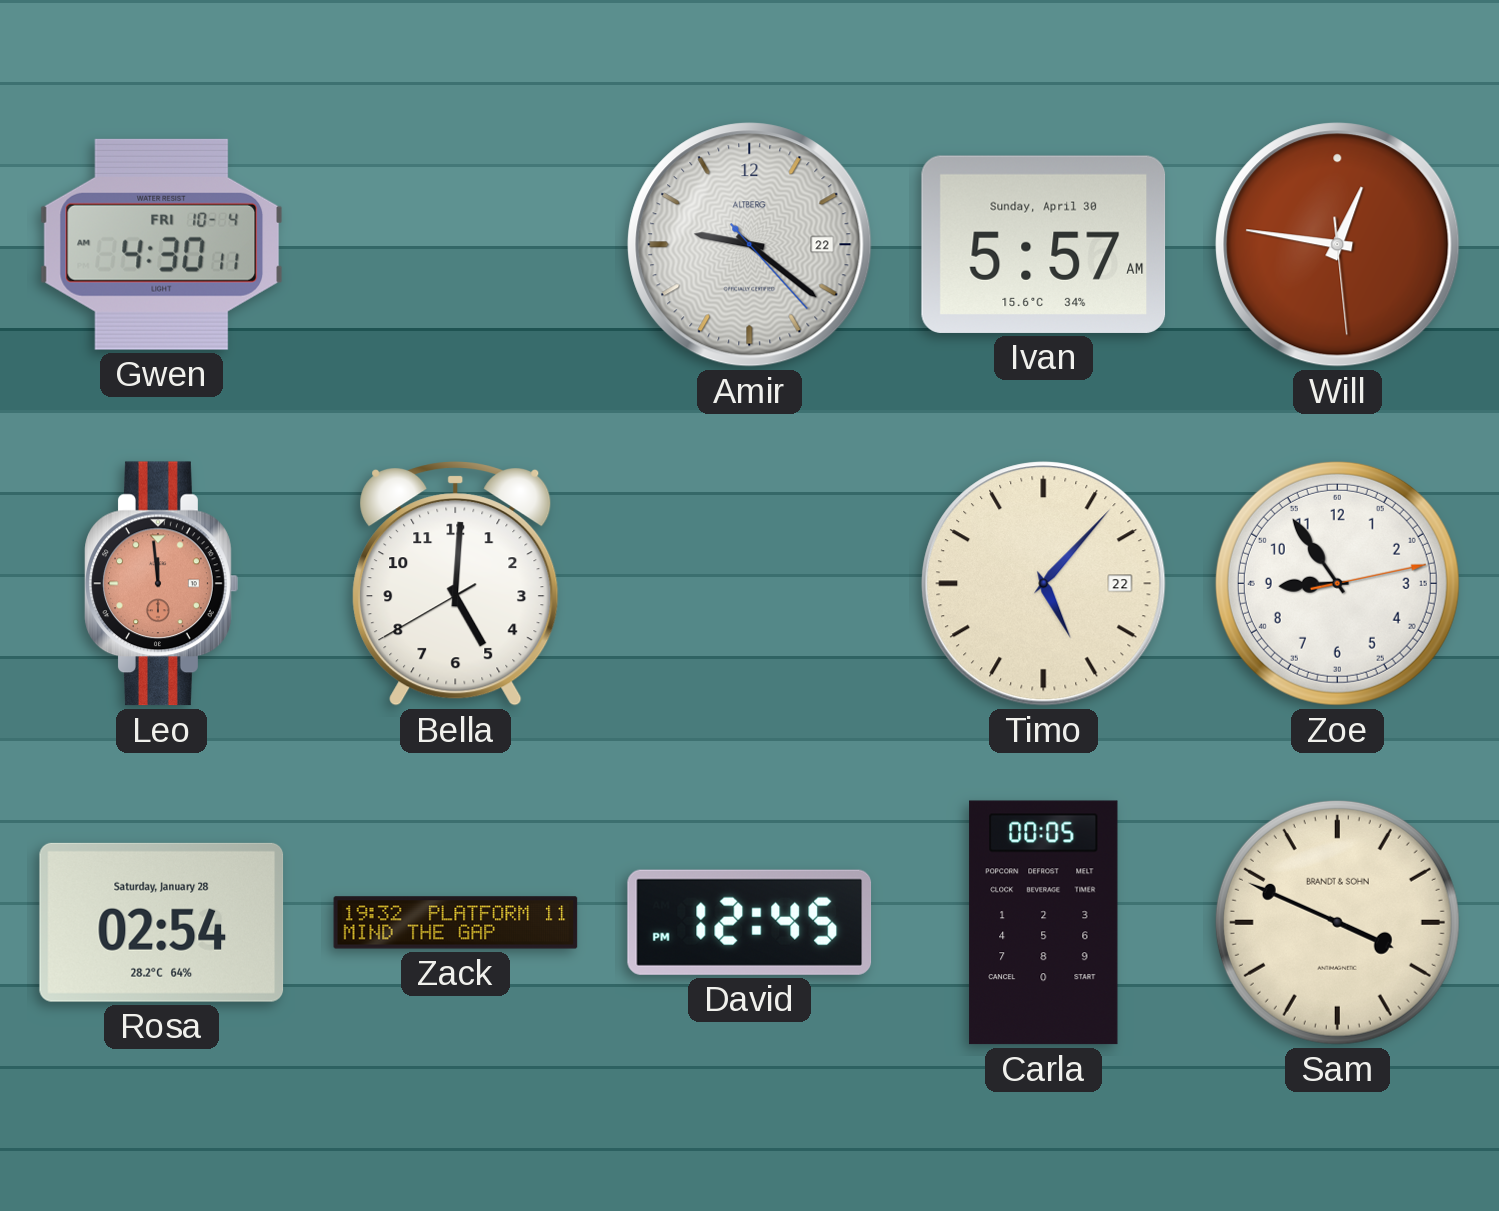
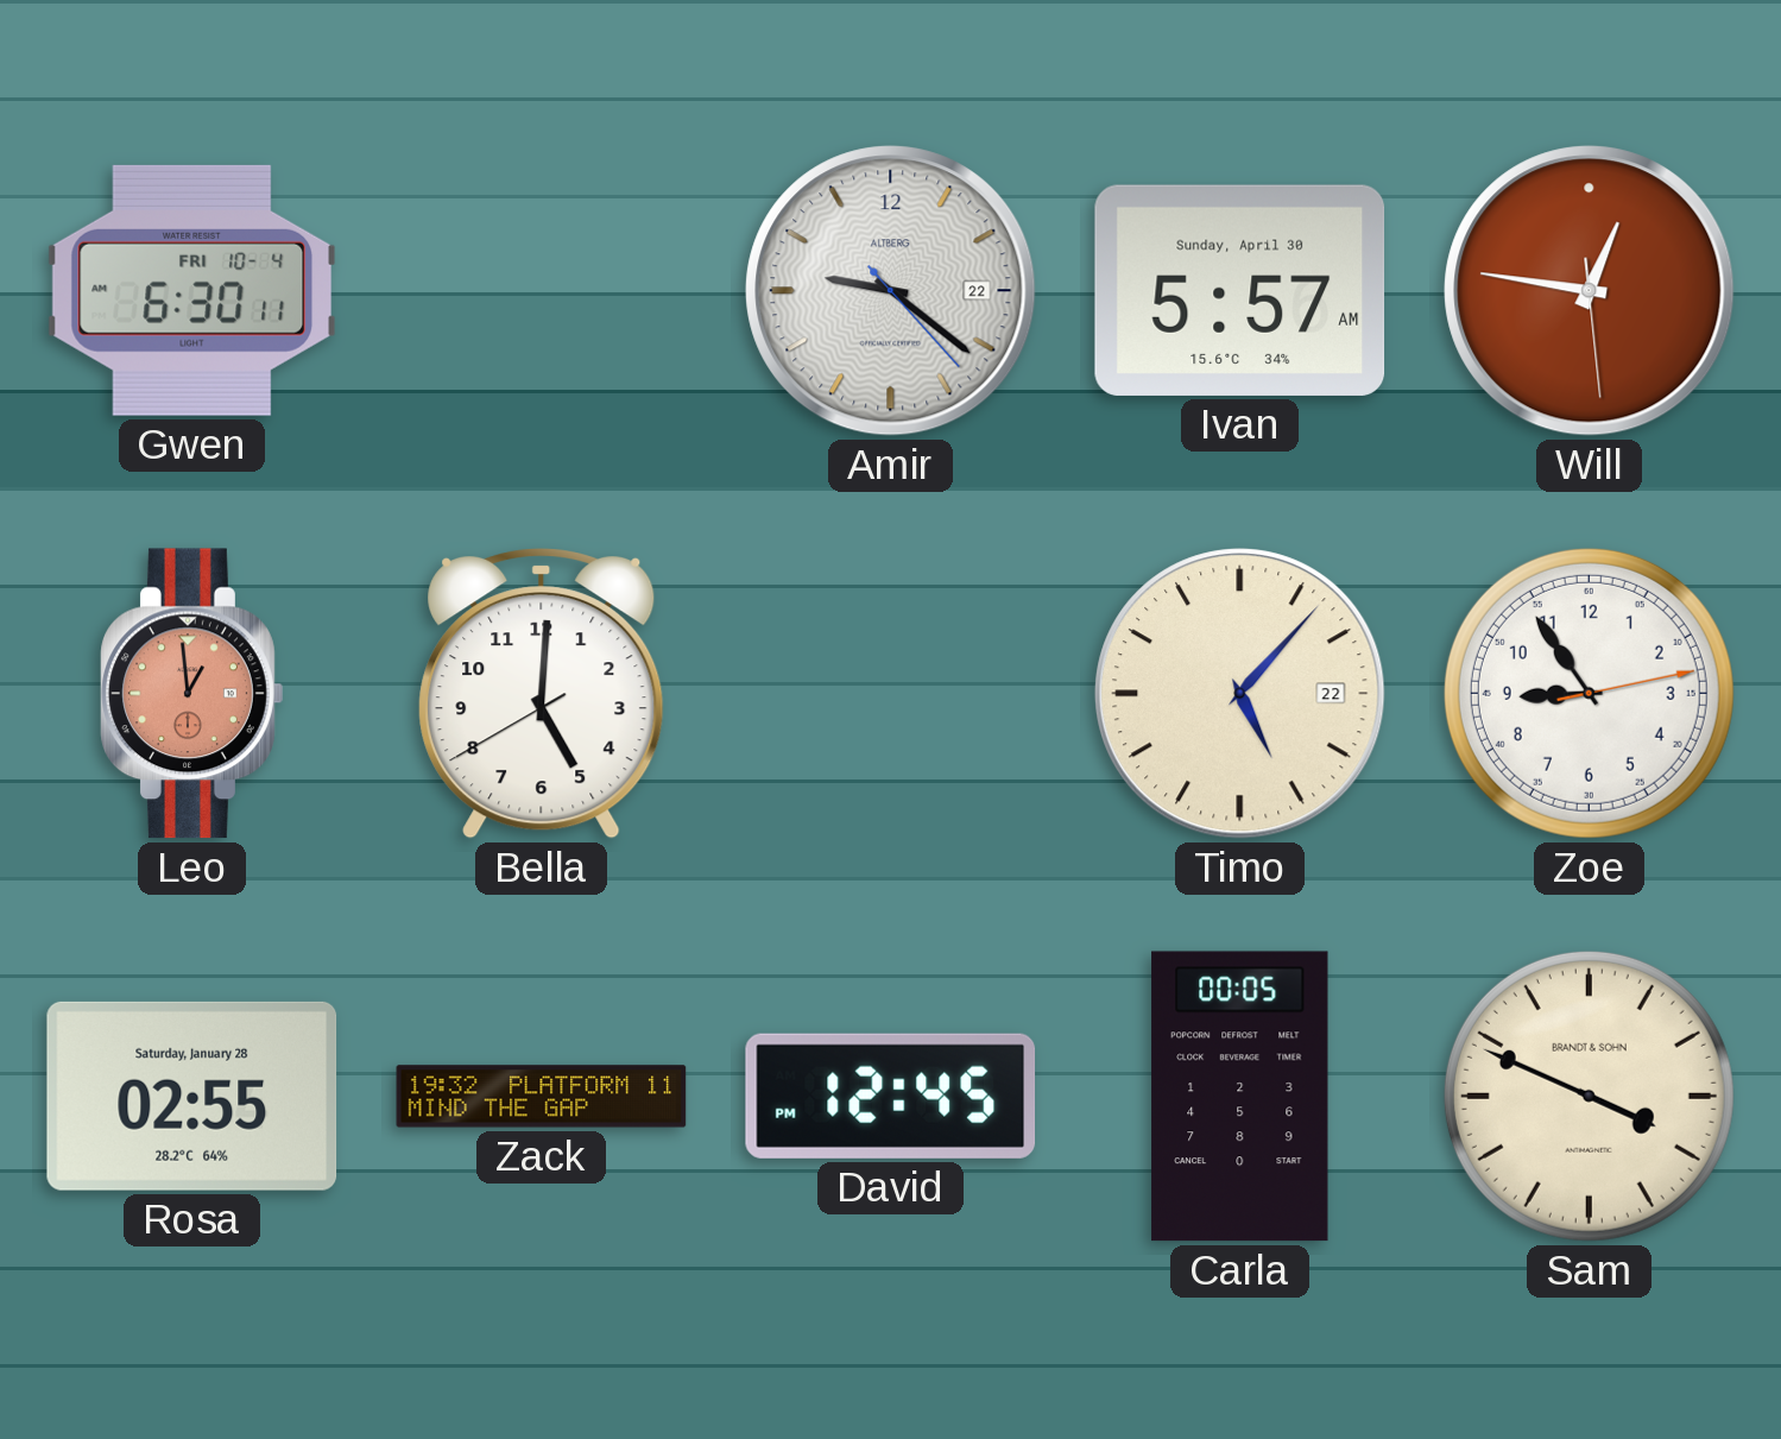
Gwen: 4:30 -> 6:30
Leo: 11:59 -> 12:59
Rosa: 02:54 -> 02:55
